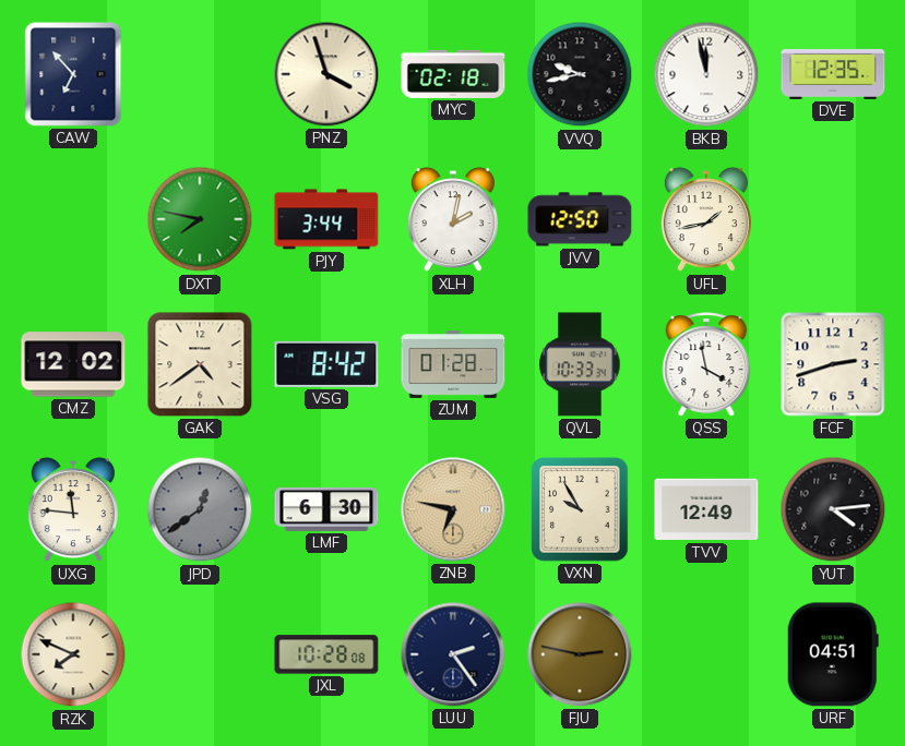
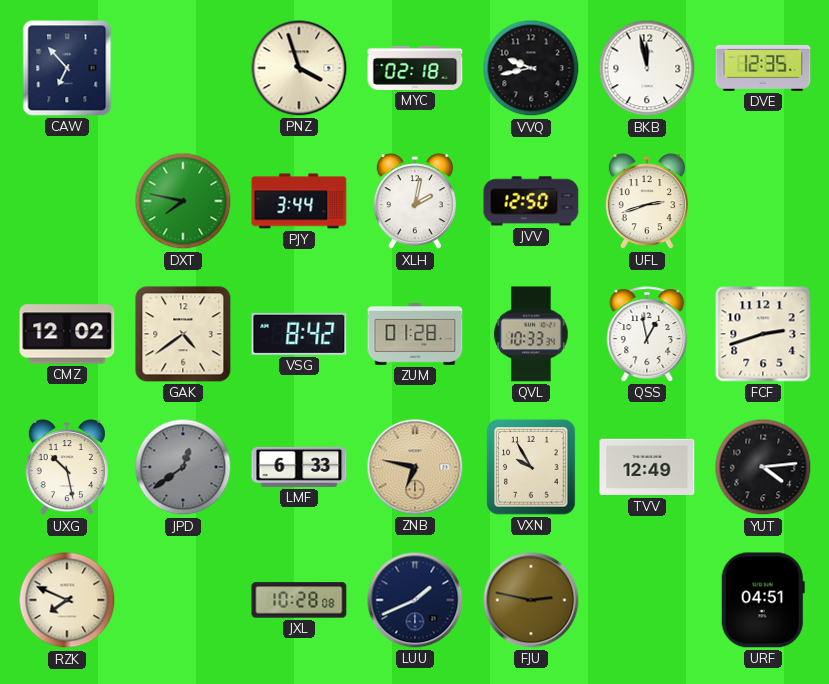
UFL: 1:43 -> 2:42
QSS: 3:58 -> 12:58
UXG: 11:46 -> 10:28
LMF: 6:30 -> 6:33
LUU: 2:24 -> 1:41
